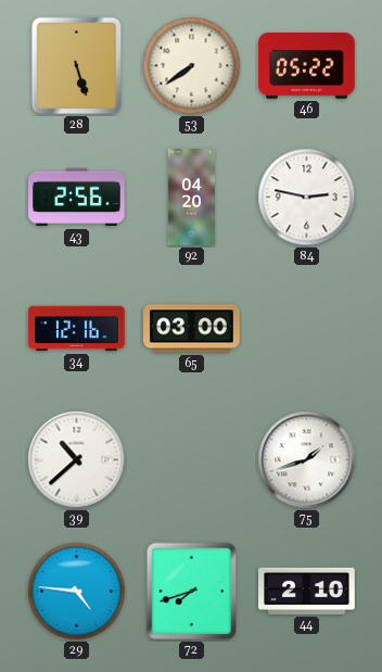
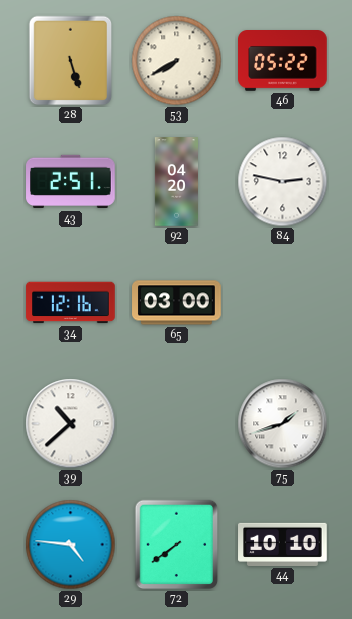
53: 7:39 -> 7:40
43: 2:56 -> 2:51
72: 7:42 -> 7:39
44: 2:10 -> 10:10
